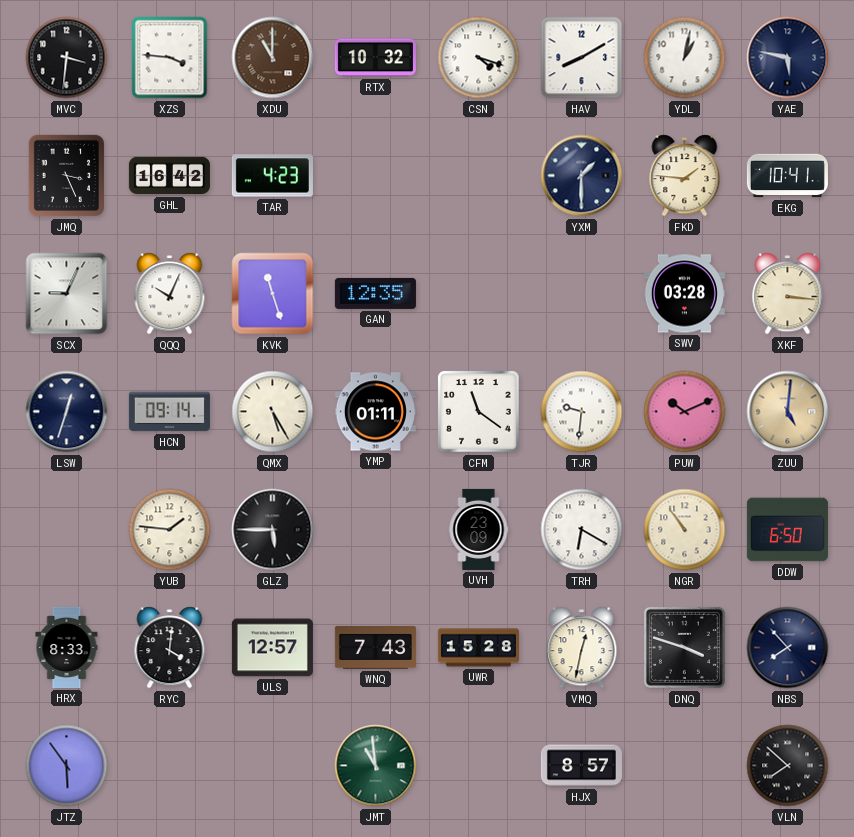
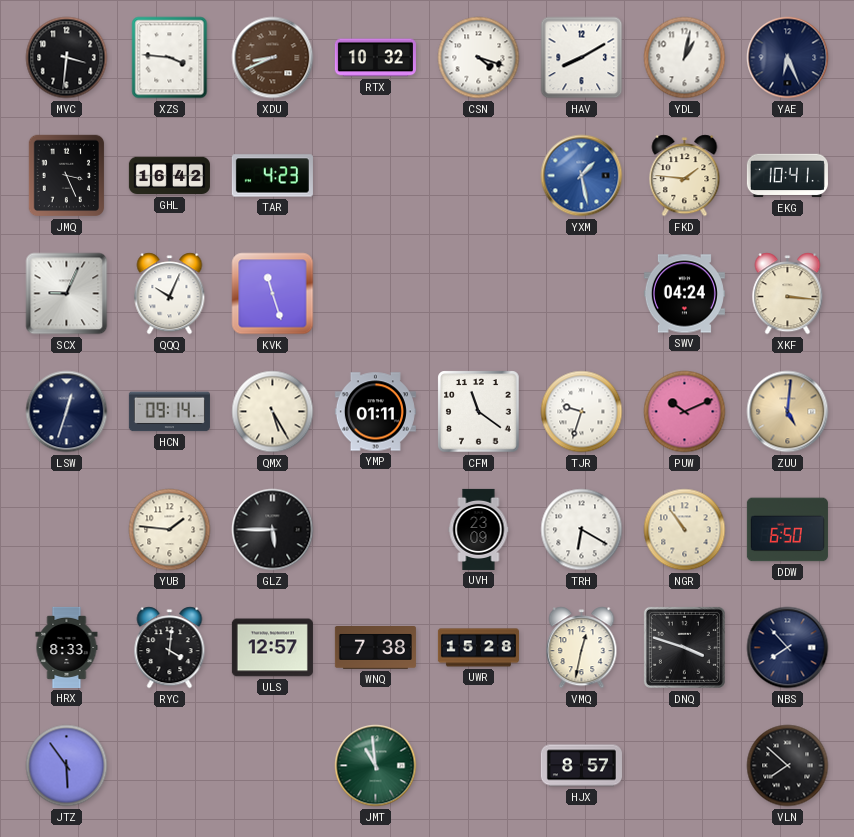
XDU: 11:00 -> 8:41
YAE: 5:47 -> 6:26
YXM: 1:30 -> 1:28
YXM dial: navy -> blue
GAN: 12:35 -> none
SWV: 03:28 -> 04:24
TJR: 9:31 -> 9:33
WNQ: 7:43 -> 7:38
